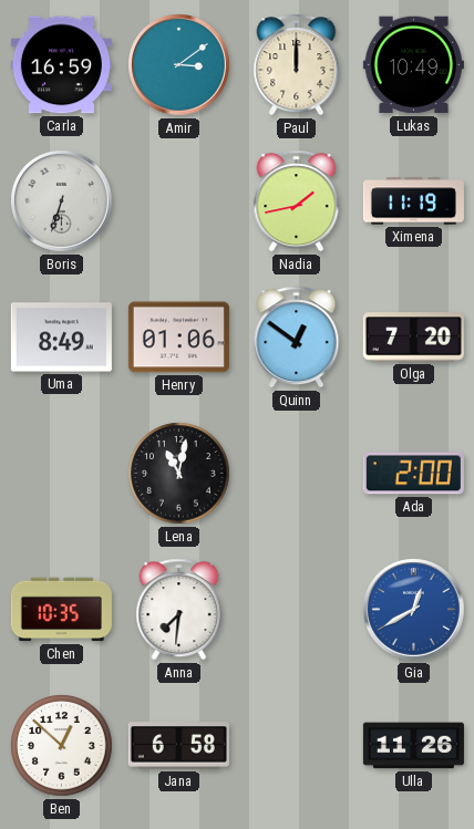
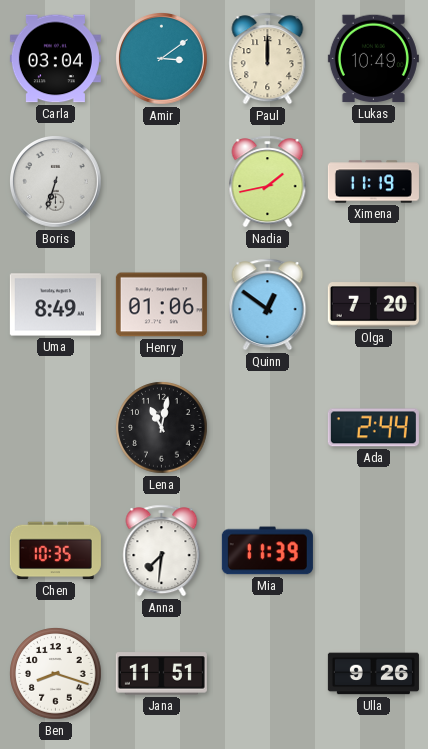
Carla: 16:59 -> 03:04
Ada: 2:00 -> 2:44
Mia: none -> 11:39
Gia: 12:40 -> none
Ben: 12:52 -> 8:18
Jana: 6:58 -> 11:51
Ulla: 11:26 -> 9:26
